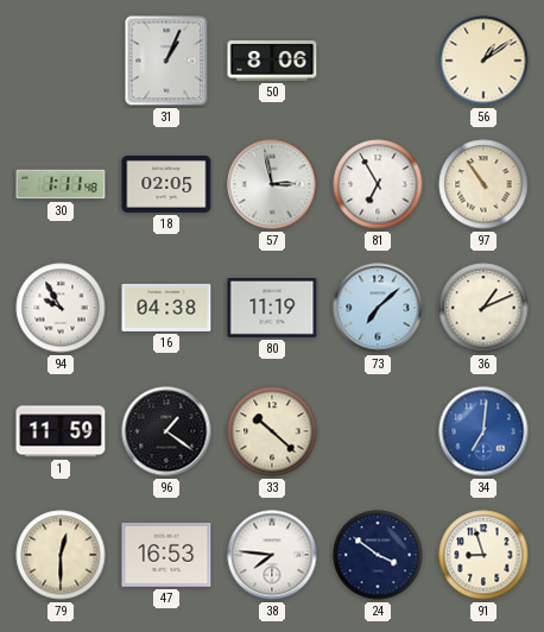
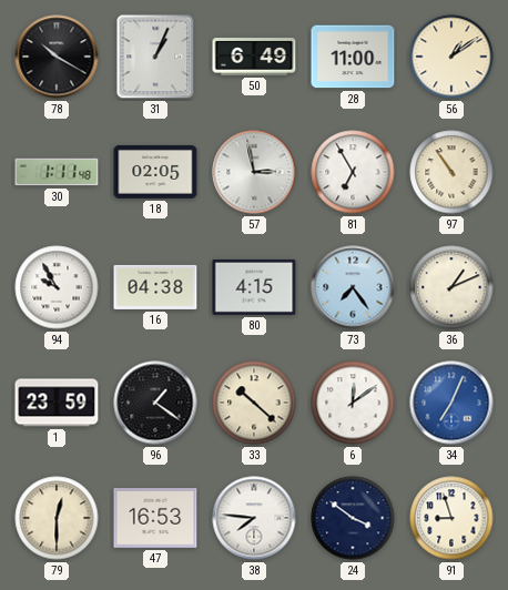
78: none -> 10:20
50: 8:06 -> 6:49
28: none -> 11:00
80: 11:19 -> 4:15
73: 7:08 -> 7:24
1: 11:59 -> 23:59
6: none -> 12:09
34: 7:01 -> 7:04
